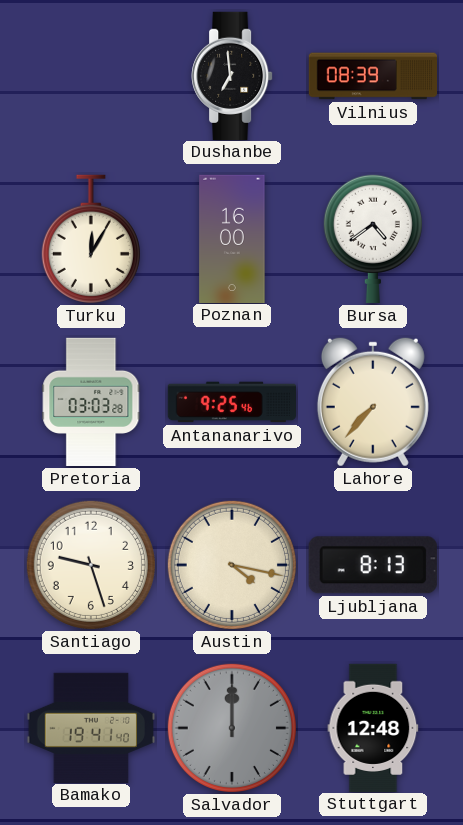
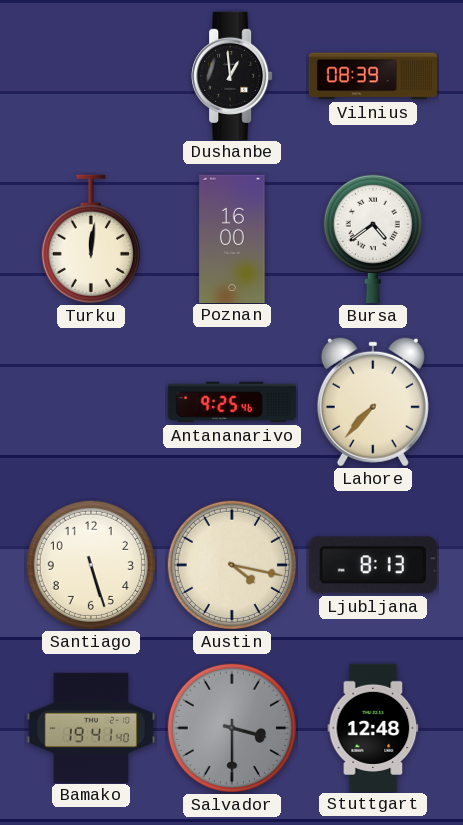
Dushanbe: 6:59 -> 12:59
Turku: 12:05 -> 12:01
Pretoria: 03:03 -> none
Santiago: 9:27 -> 5:27
Salvador: 12:00 -> 3:30
